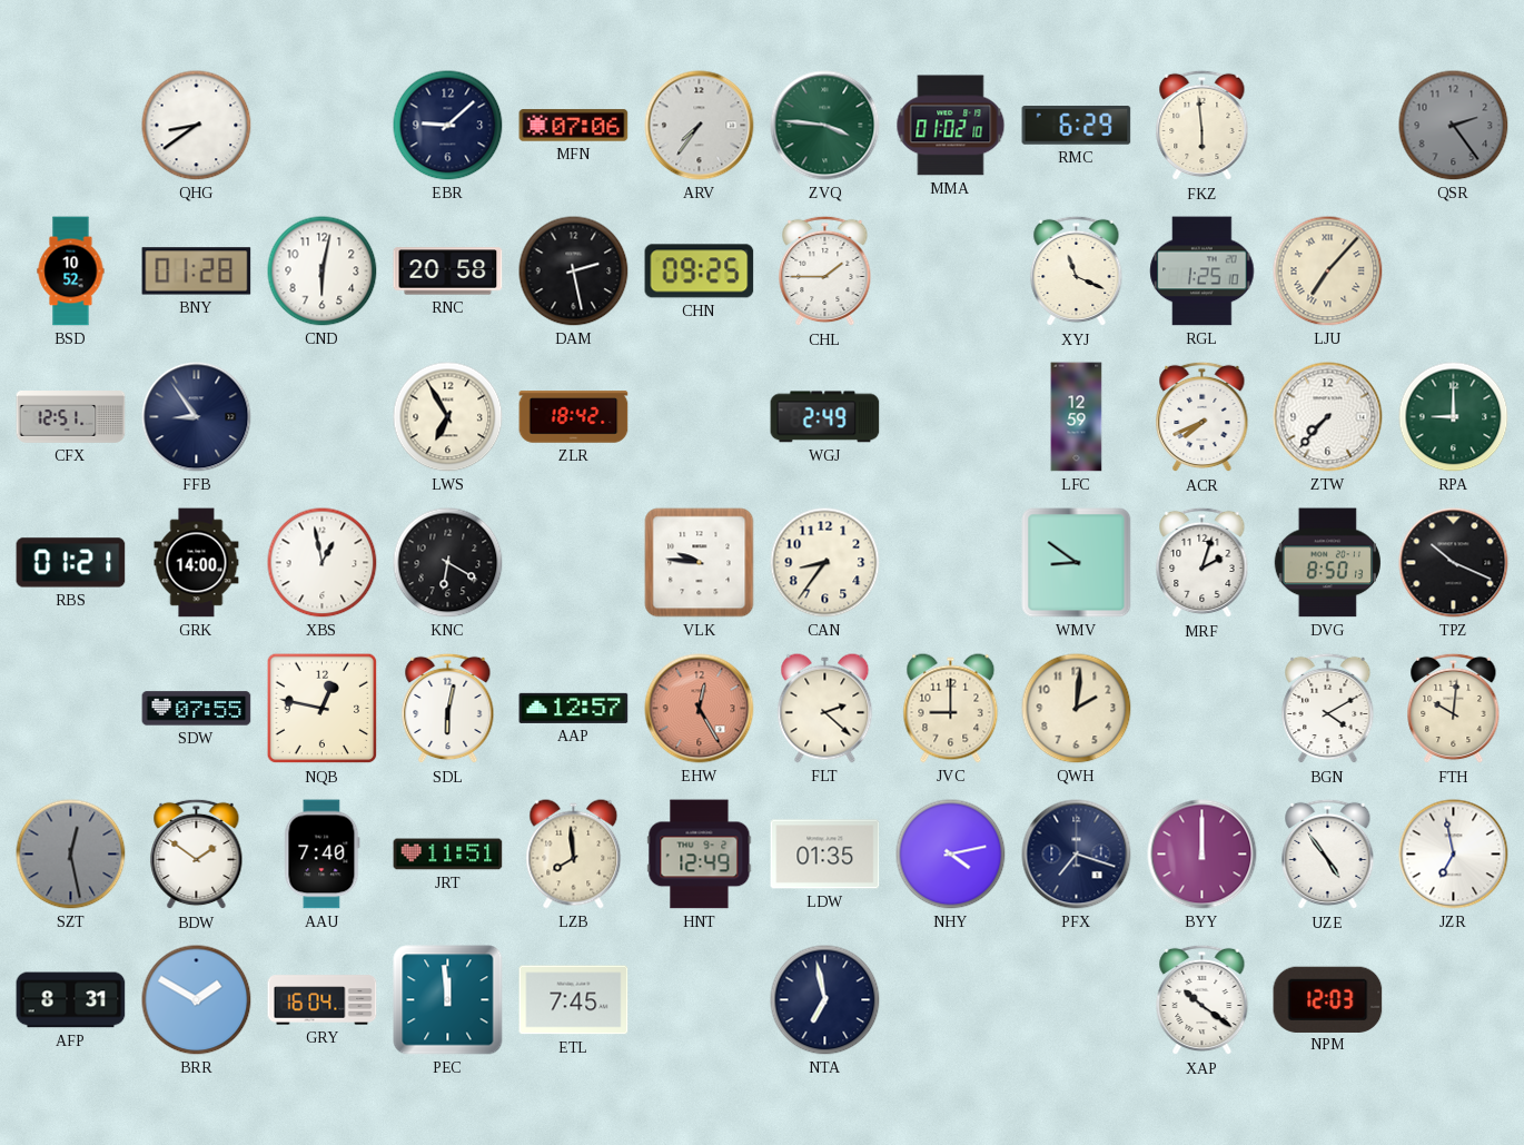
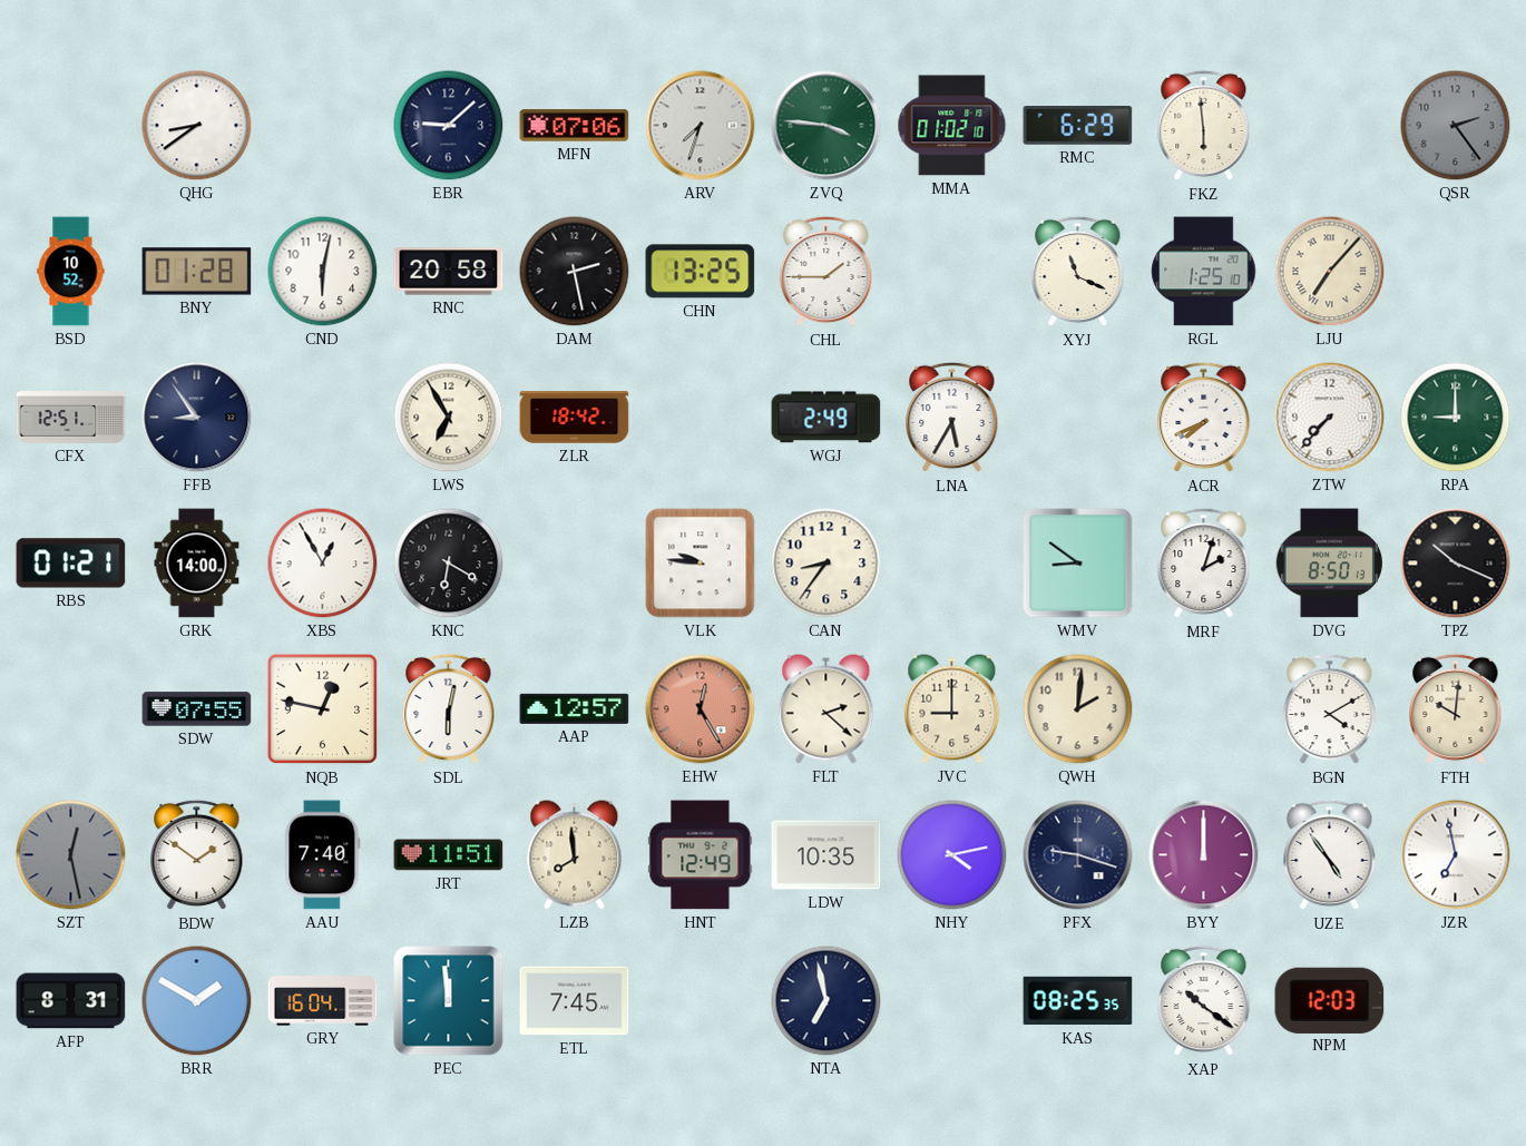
ARV: 7:36 -> 7:33
CHN: 09:25 -> 13:25
LNA: none -> 5:35
LFC: 12:59 -> none
XBS: 12:58 -> 12:55
LDW: 01:35 -> 10:35
PFX: 7:18 -> 9:18
KAS: none -> 08:25
